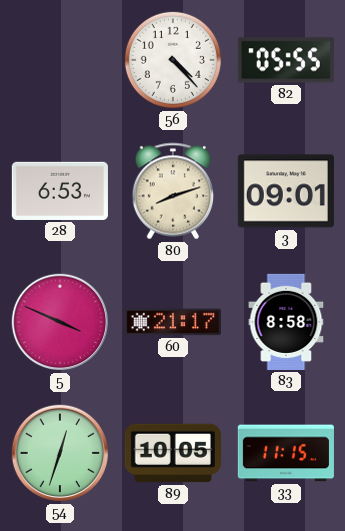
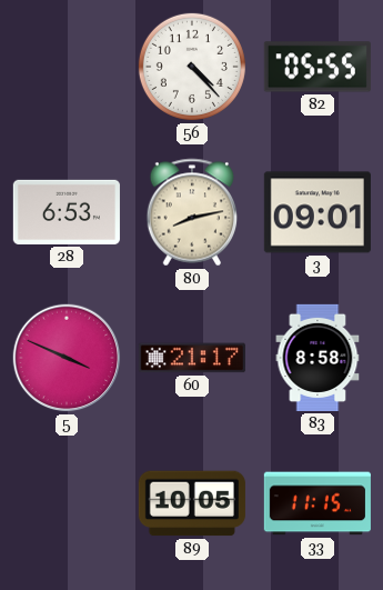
80: 8:12 -> 8:13
54: 12:33 -> none
